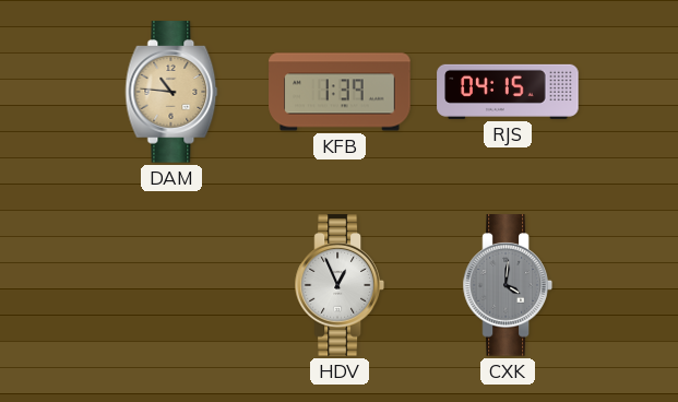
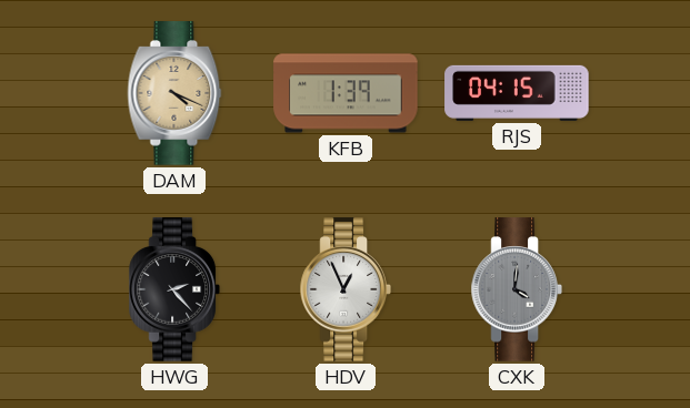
DAM: 10:46 -> 4:19
HWG: none -> 2:23
